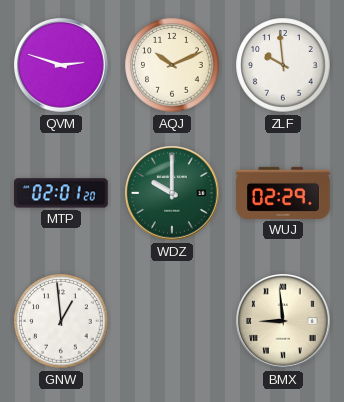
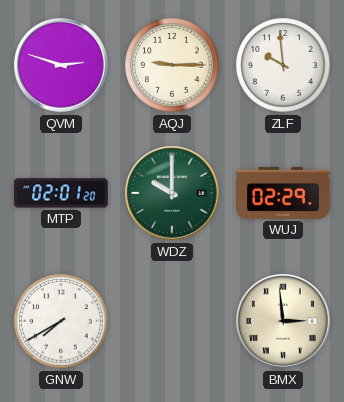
AQJ: 10:11 -> 9:15
GNW: 12:59 -> 7:40
BMX: 8:59 -> 2:59
